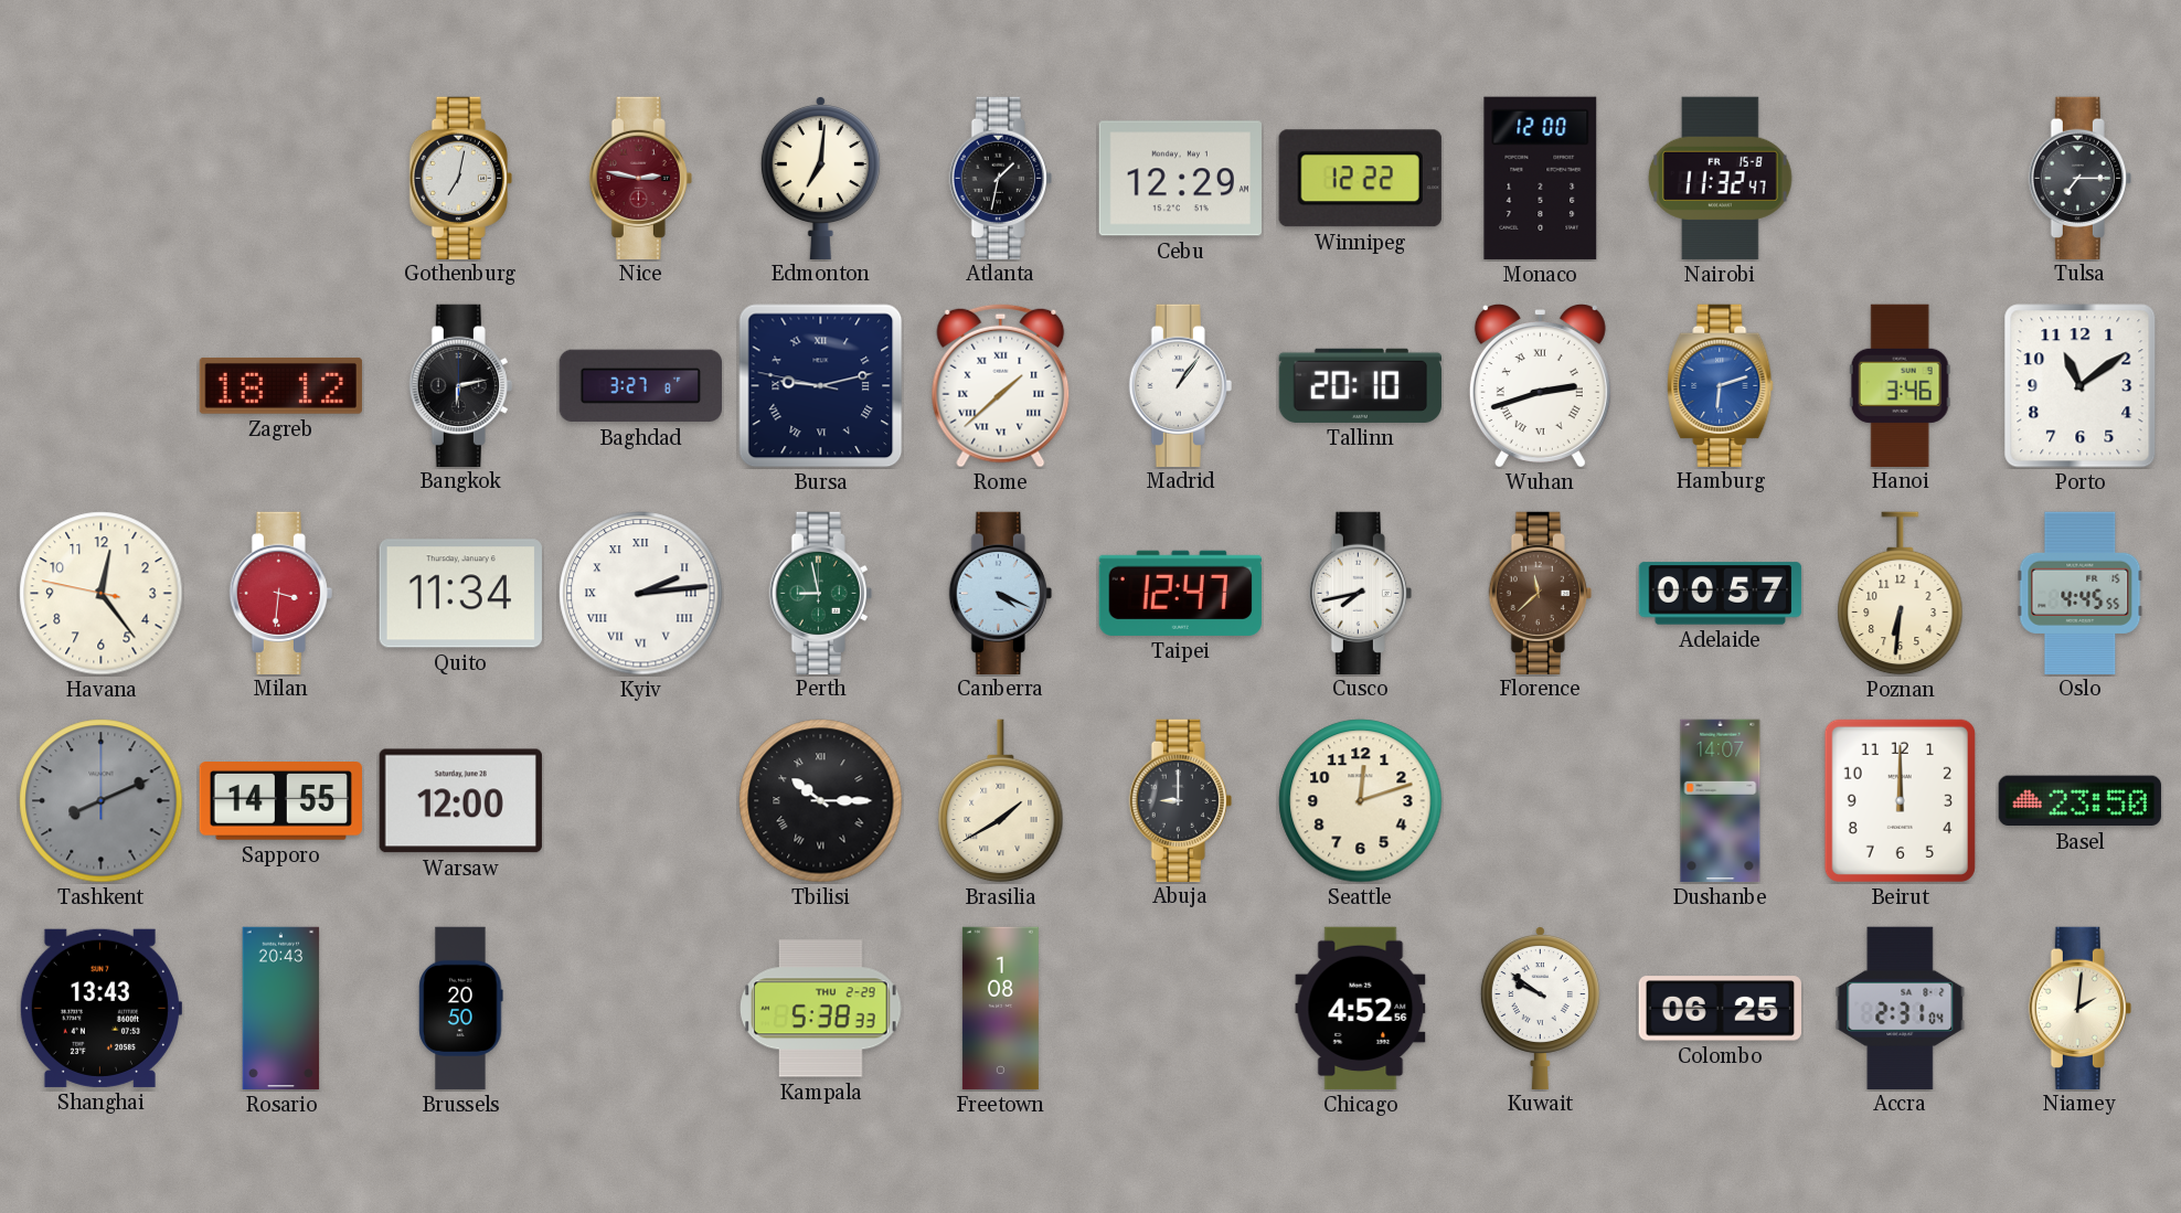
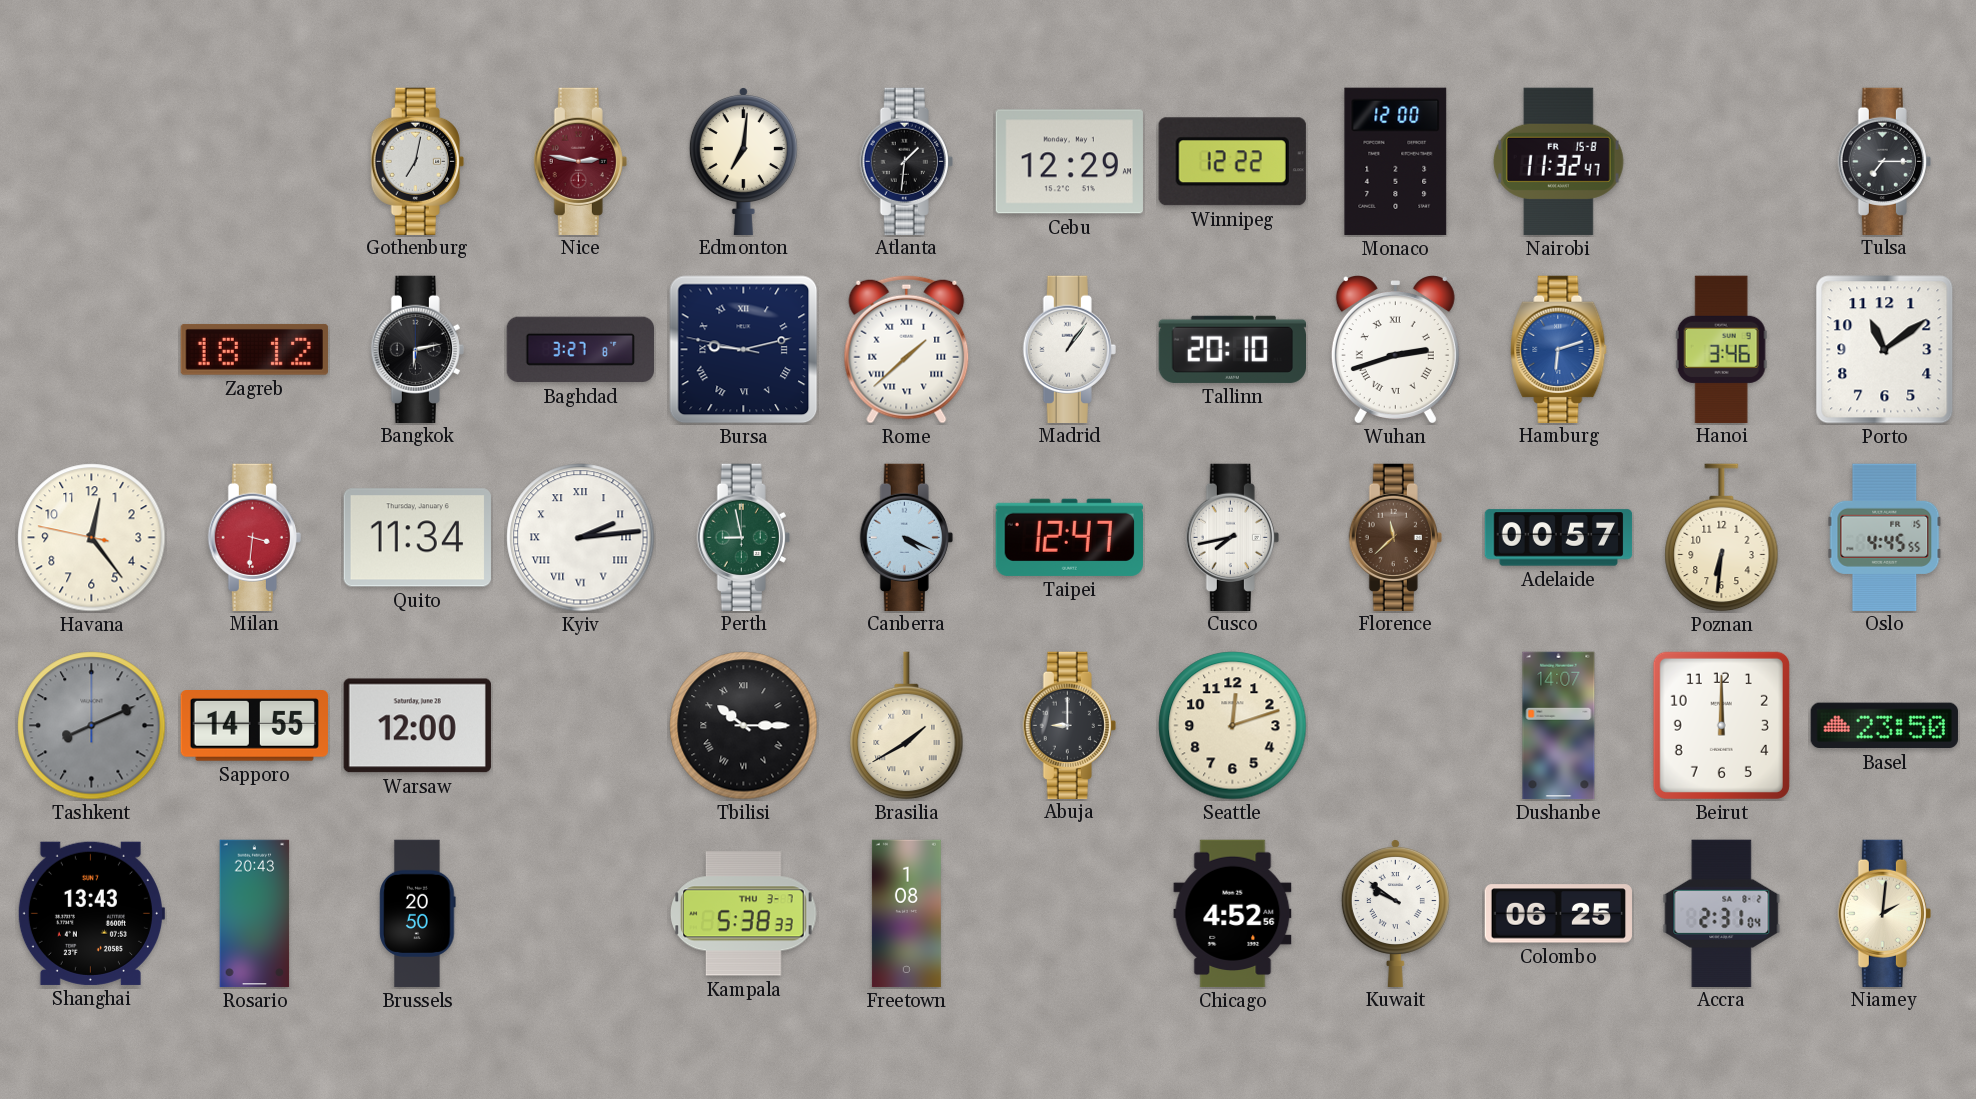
Atlanta: 1:32 -> 1:31
Kampala date: THU 2-29 -> THU 3-7
